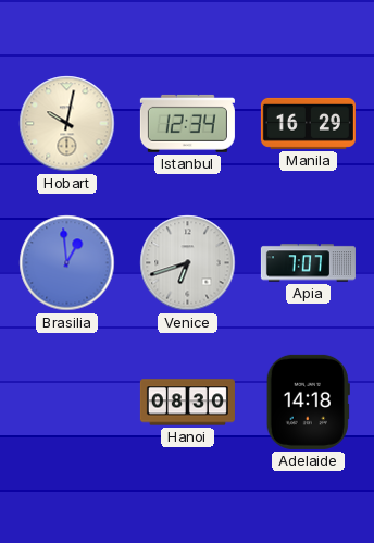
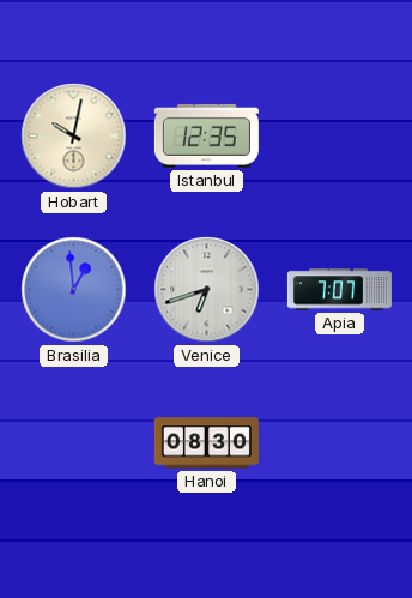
Istanbul: 12:34 -> 12:35
Manila: 16:29 -> none
Adelaide: 14:18 -> none
